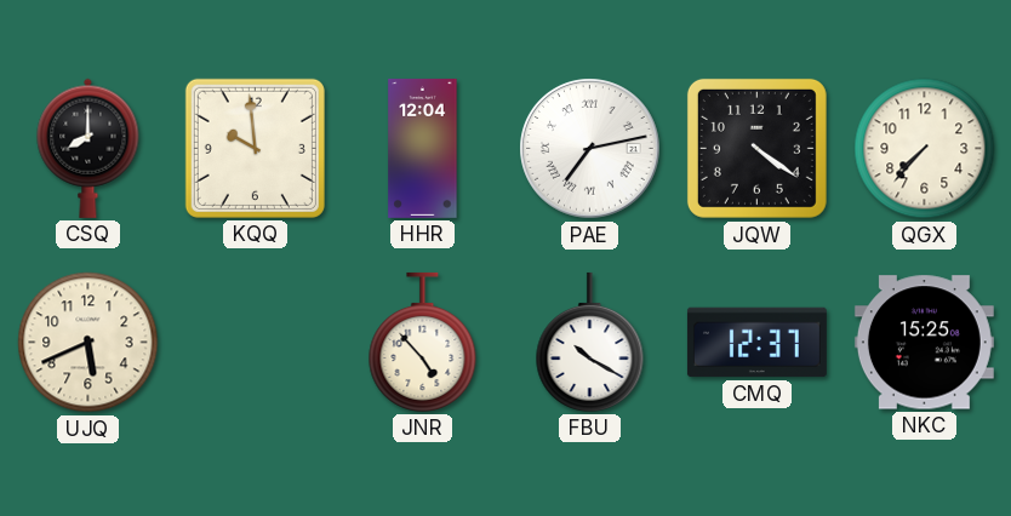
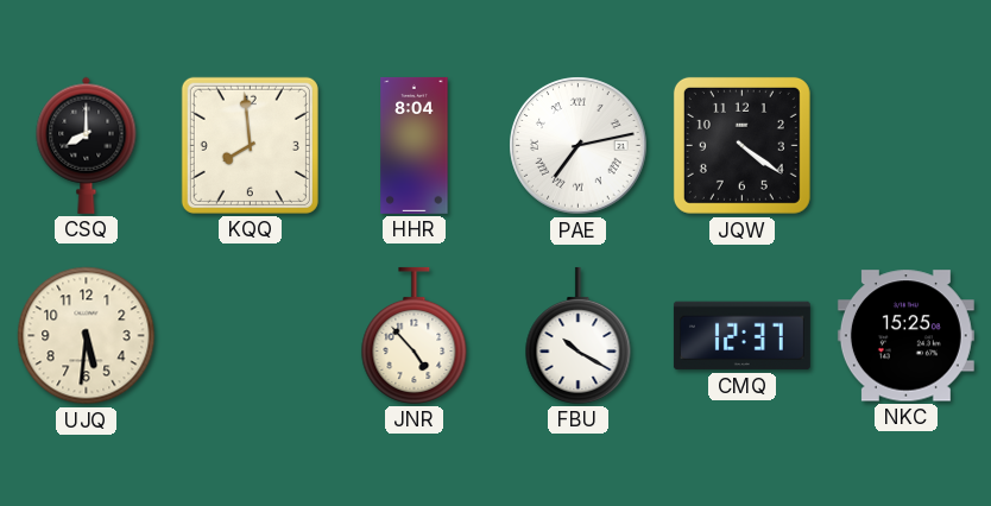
KQQ: 9:59 -> 7:59
HHR: 12:04 -> 8:04
QGX: 7:37 -> none
UJQ: 5:41 -> 5:31
